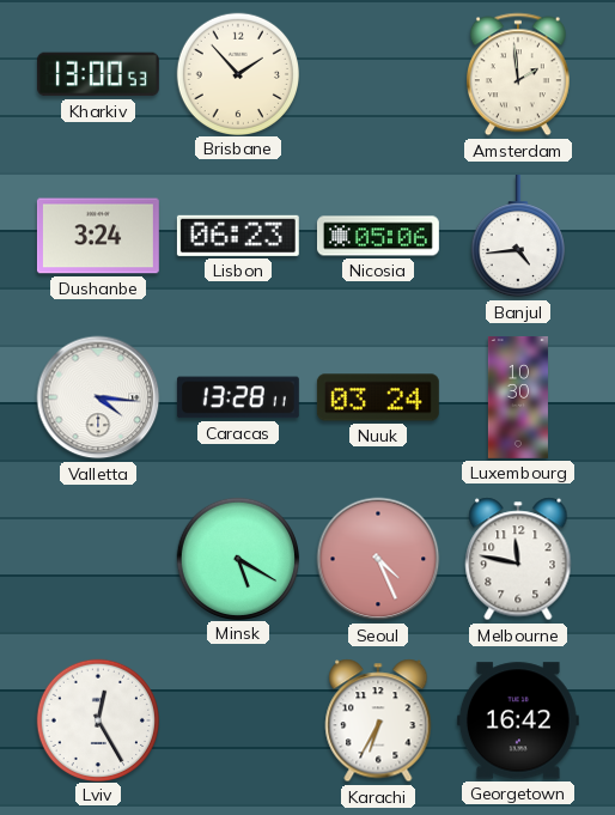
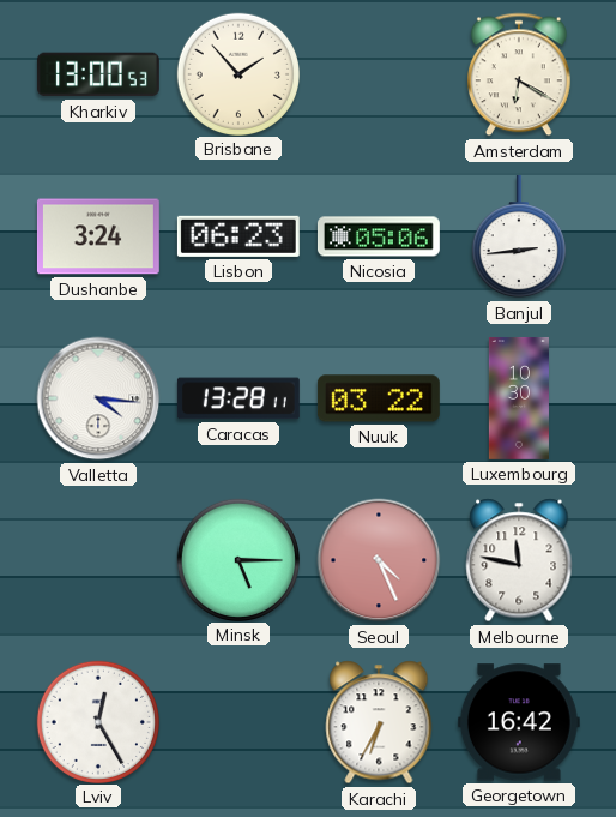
Amsterdam: 1:59 -> 6:20
Banjul: 4:44 -> 2:44
Nuuk: 03:24 -> 03:22
Minsk: 5:20 -> 5:15
